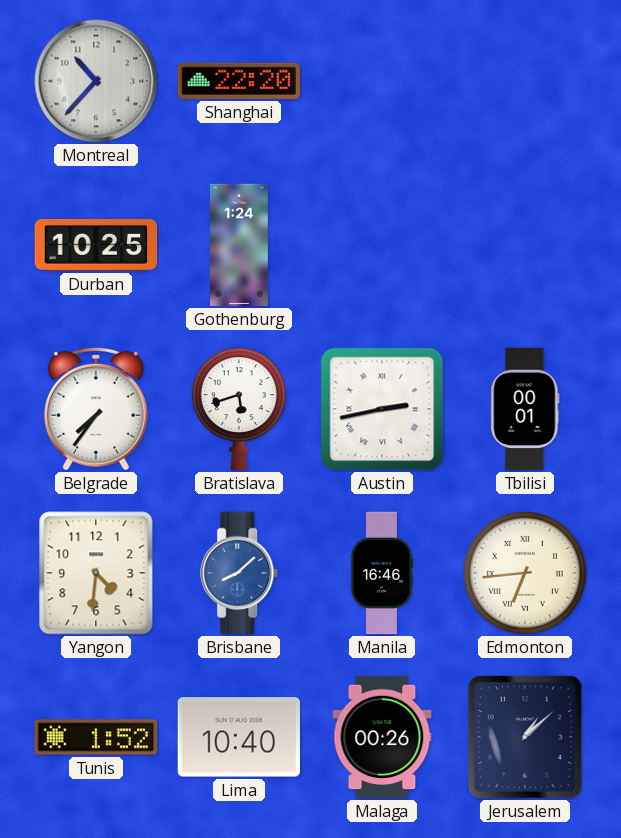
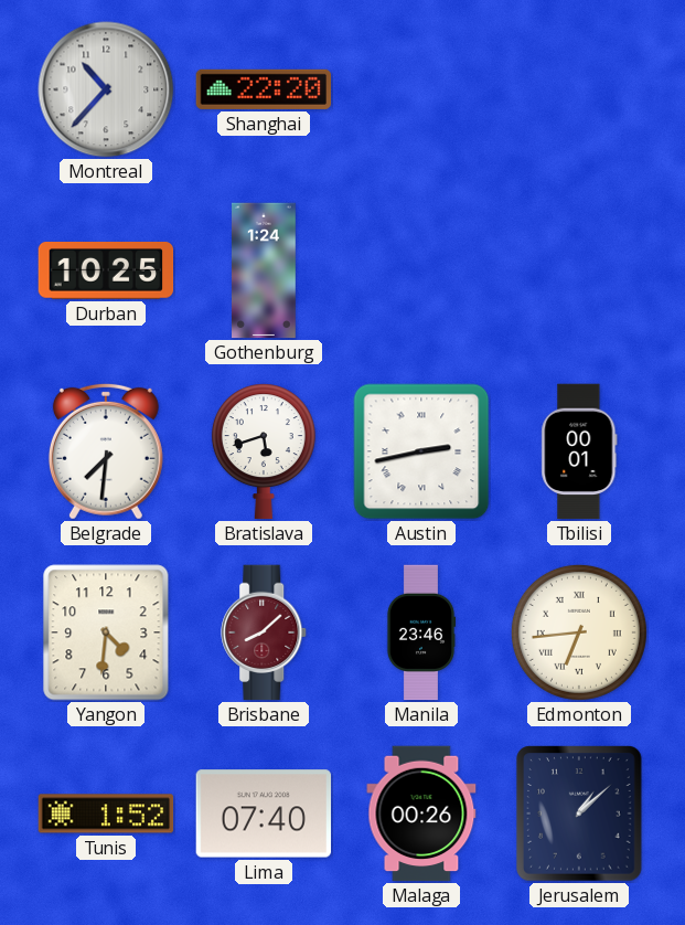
Belgrade: 7:36 -> 7:31
Brisbane dial: blue -> burgundy
Manila: 16:46 -> 23:46
Lima: 10:40 -> 07:40
